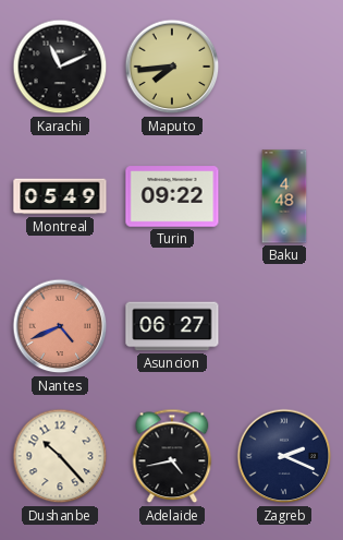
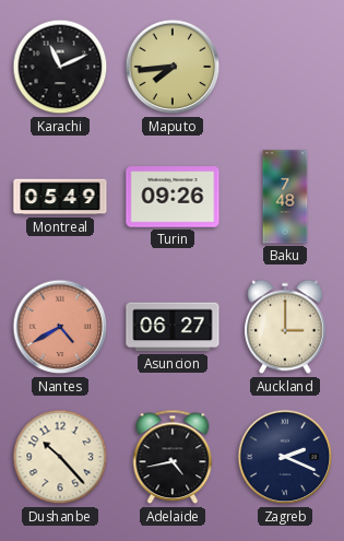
Turin: 09:22 -> 09:26
Baku: 4:48 -> 7:48
Nantes: 4:41 -> 4:40
Auckland: none -> 3:00
